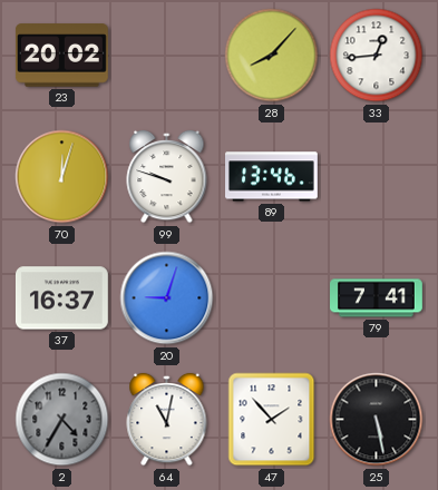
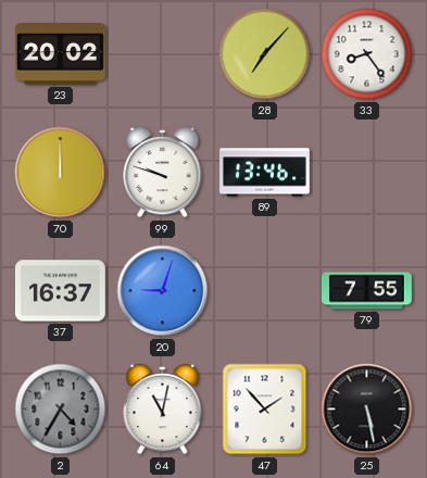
28: 8:07 -> 7:07
33: 12:44 -> 8:24
70: 12:03 -> 12:00
79: 7:41 -> 7:55
